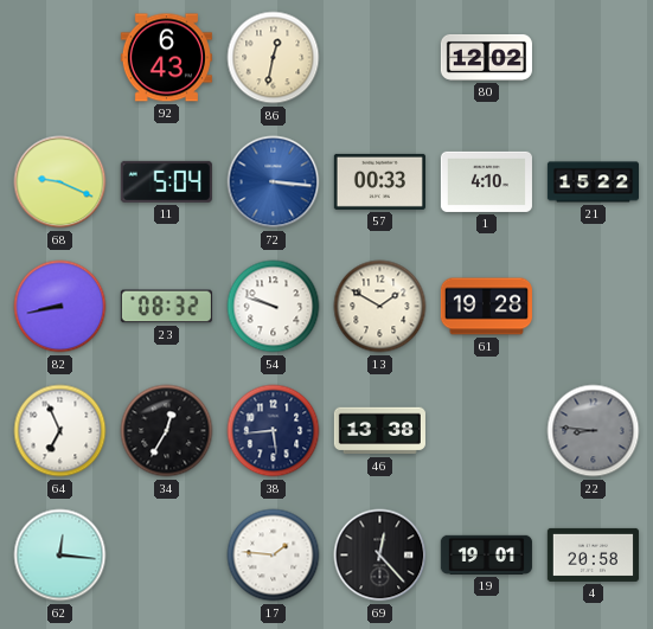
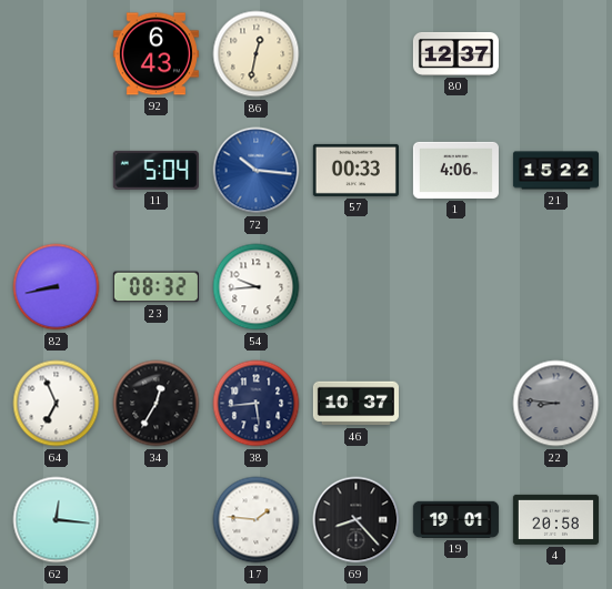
80: 12:02 -> 12:37
68: 9:19 -> none
72: 3:16 -> 10:16
1: 4:10 -> 4:06
54: 9:48 -> 9:44
13: 1:50 -> none
61: 19:28 -> none
46: 13:38 -> 10:37
69: 12:23 -> 8:23
